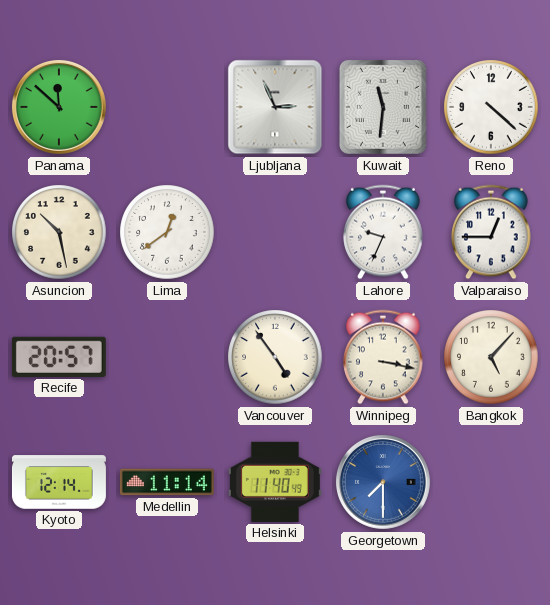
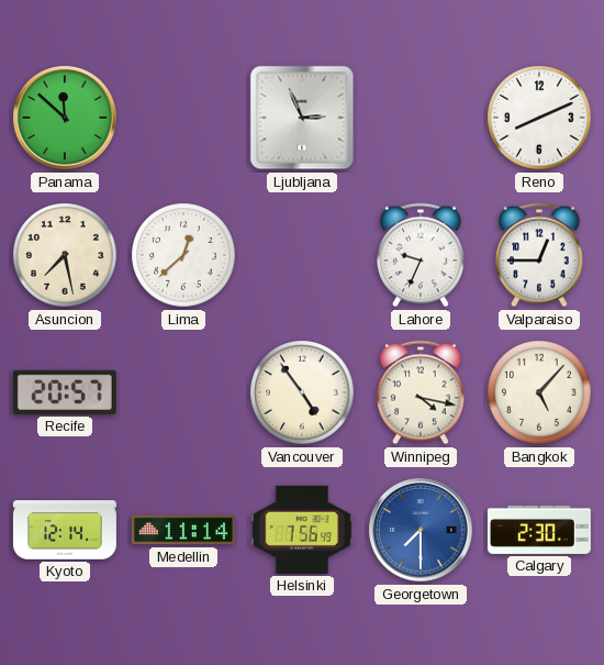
Kuwait: 11:31 -> none
Reno: 4:22 -> 8:11
Asuncion: 10:28 -> 7:28
Lima: 12:39 -> 12:38
Winnipeg: 3:17 -> 4:17
Helsinki: 11:40 -> 7:56
Calgary: none -> 2:30
